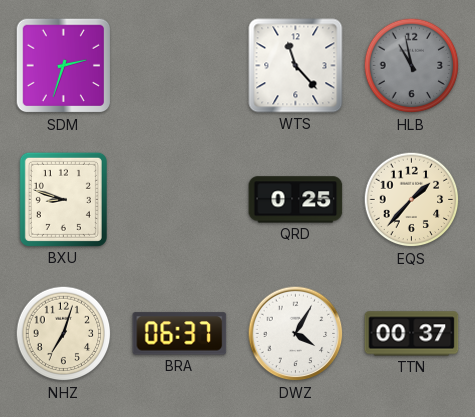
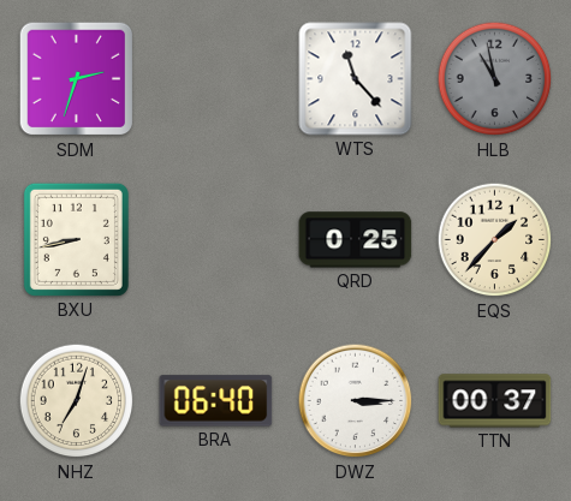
BXU: 8:48 -> 8:43
BRA: 06:37 -> 06:40
DWZ: 4:05 -> 3:15
